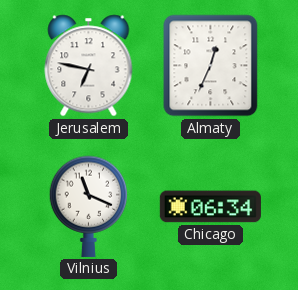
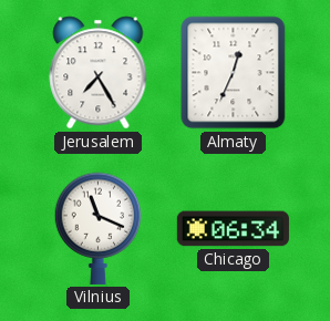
Jerusalem: 6:47 -> 7:25
